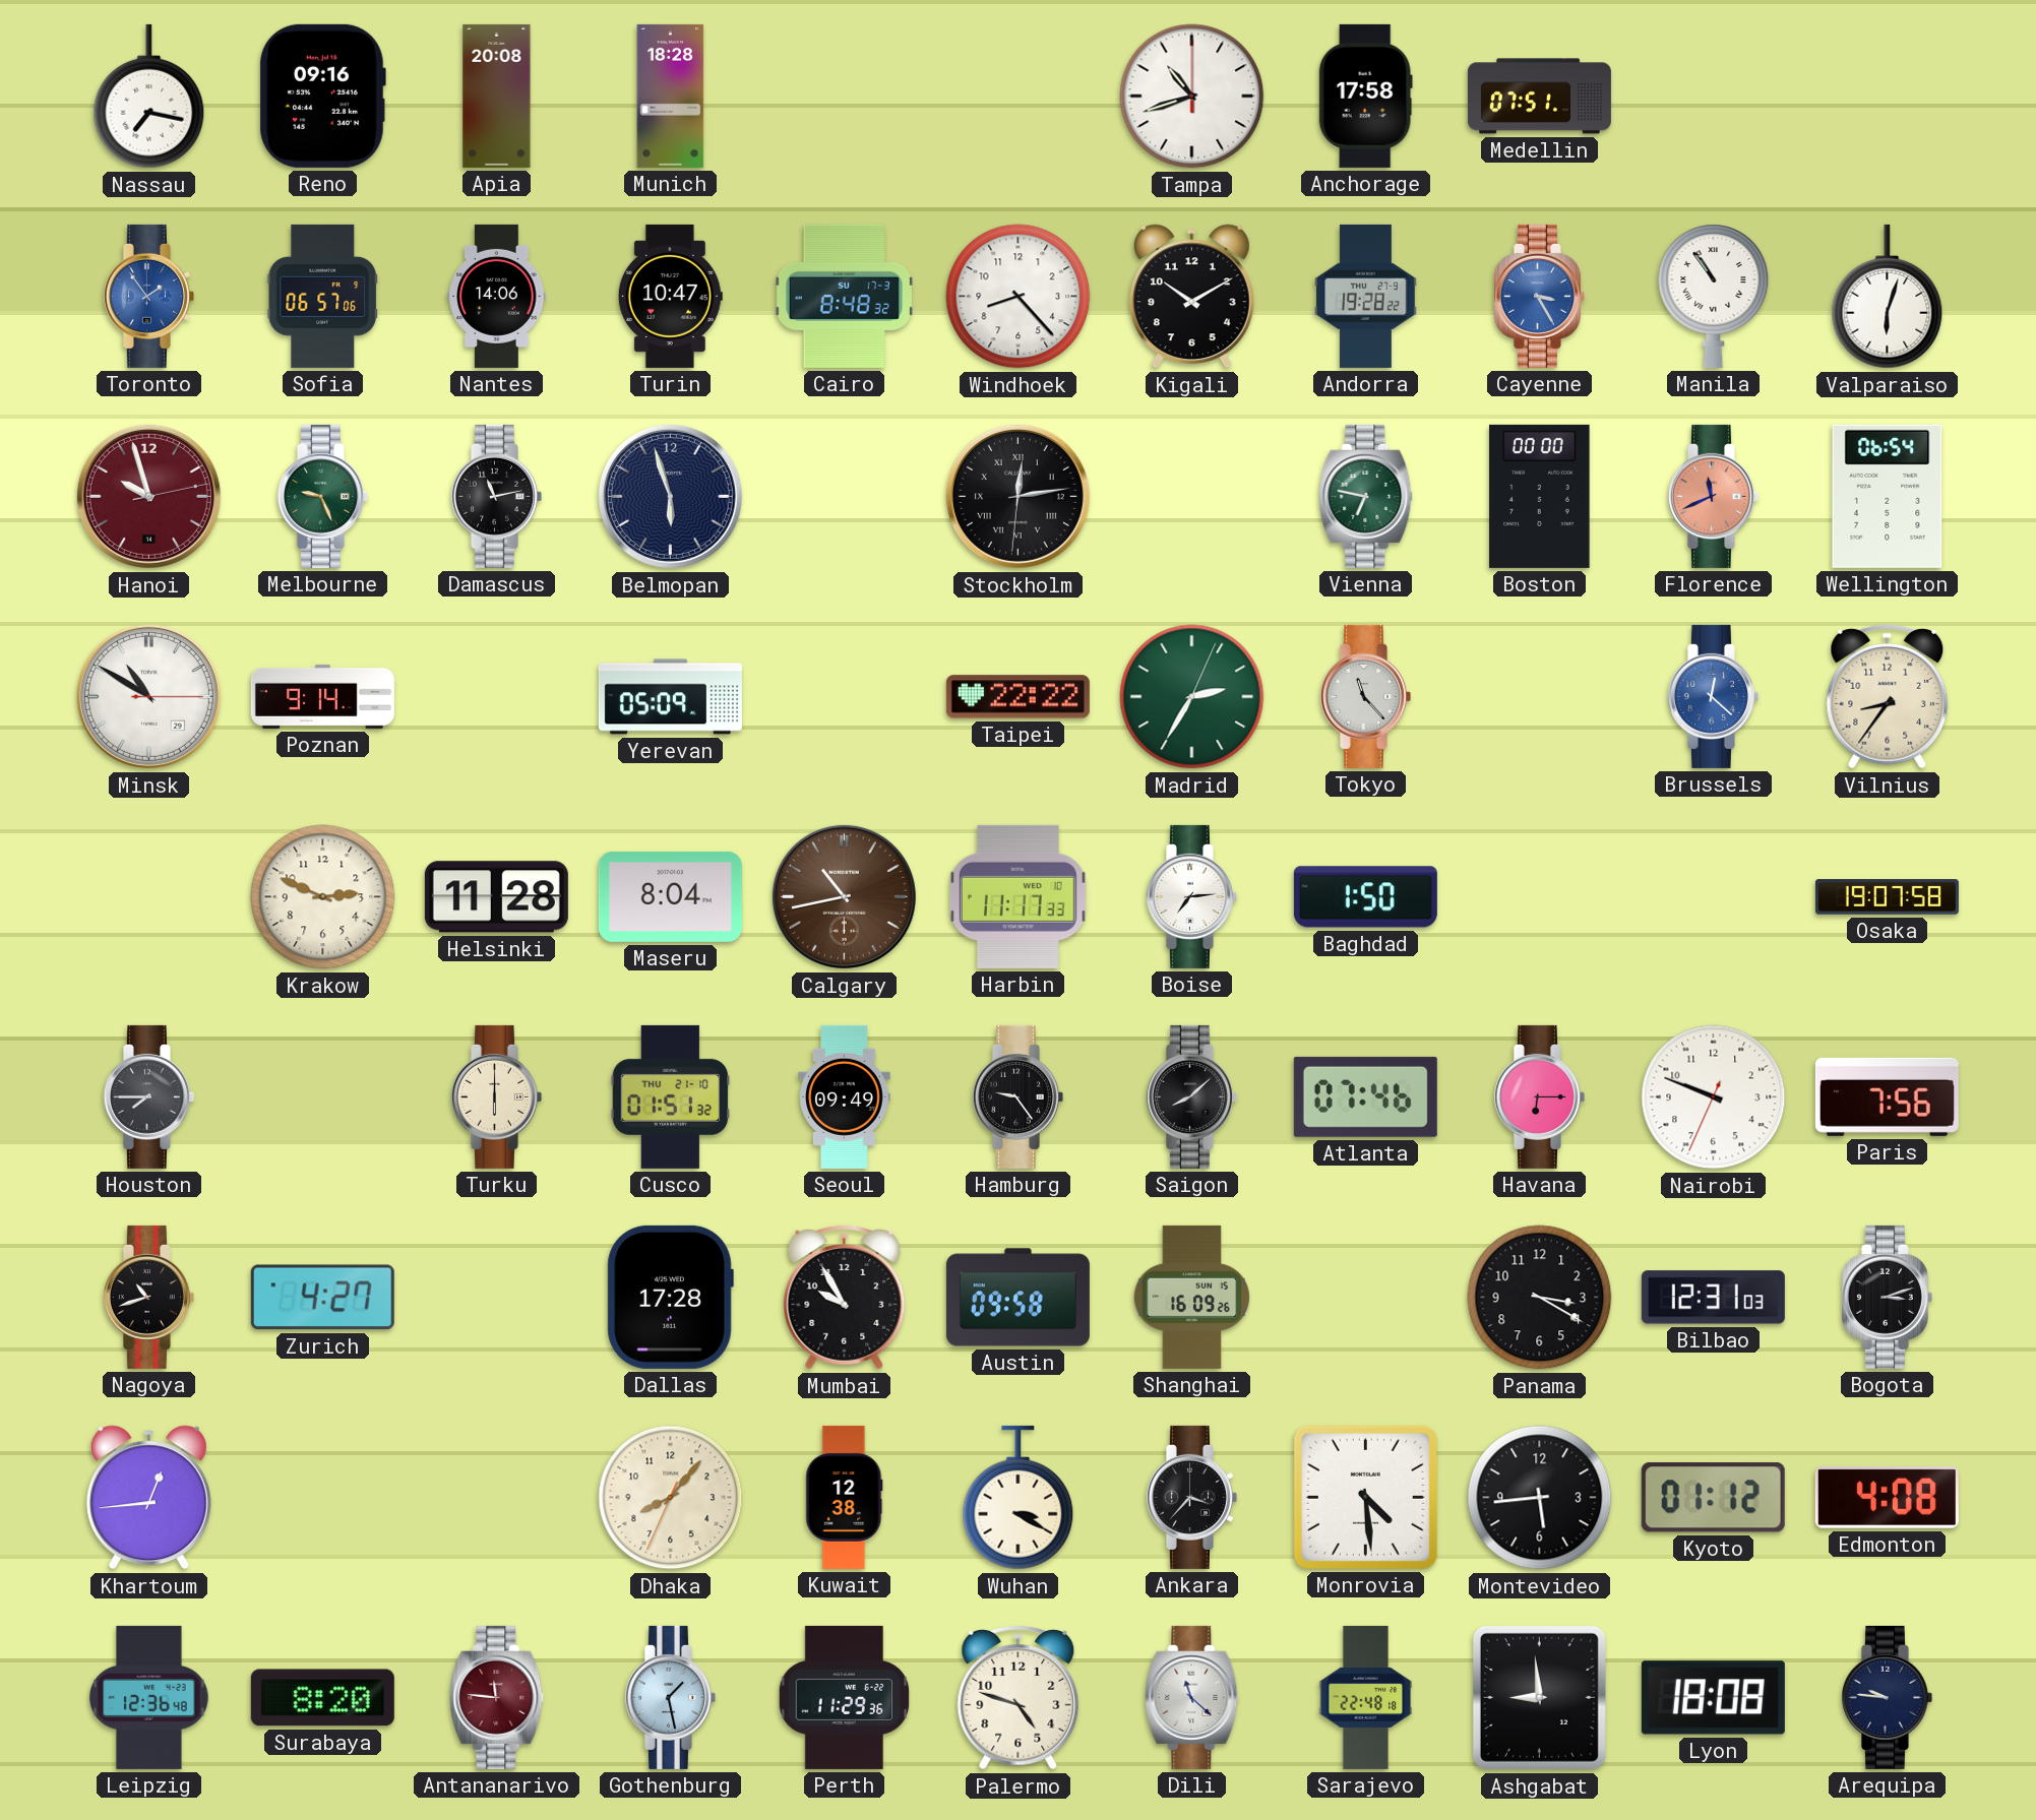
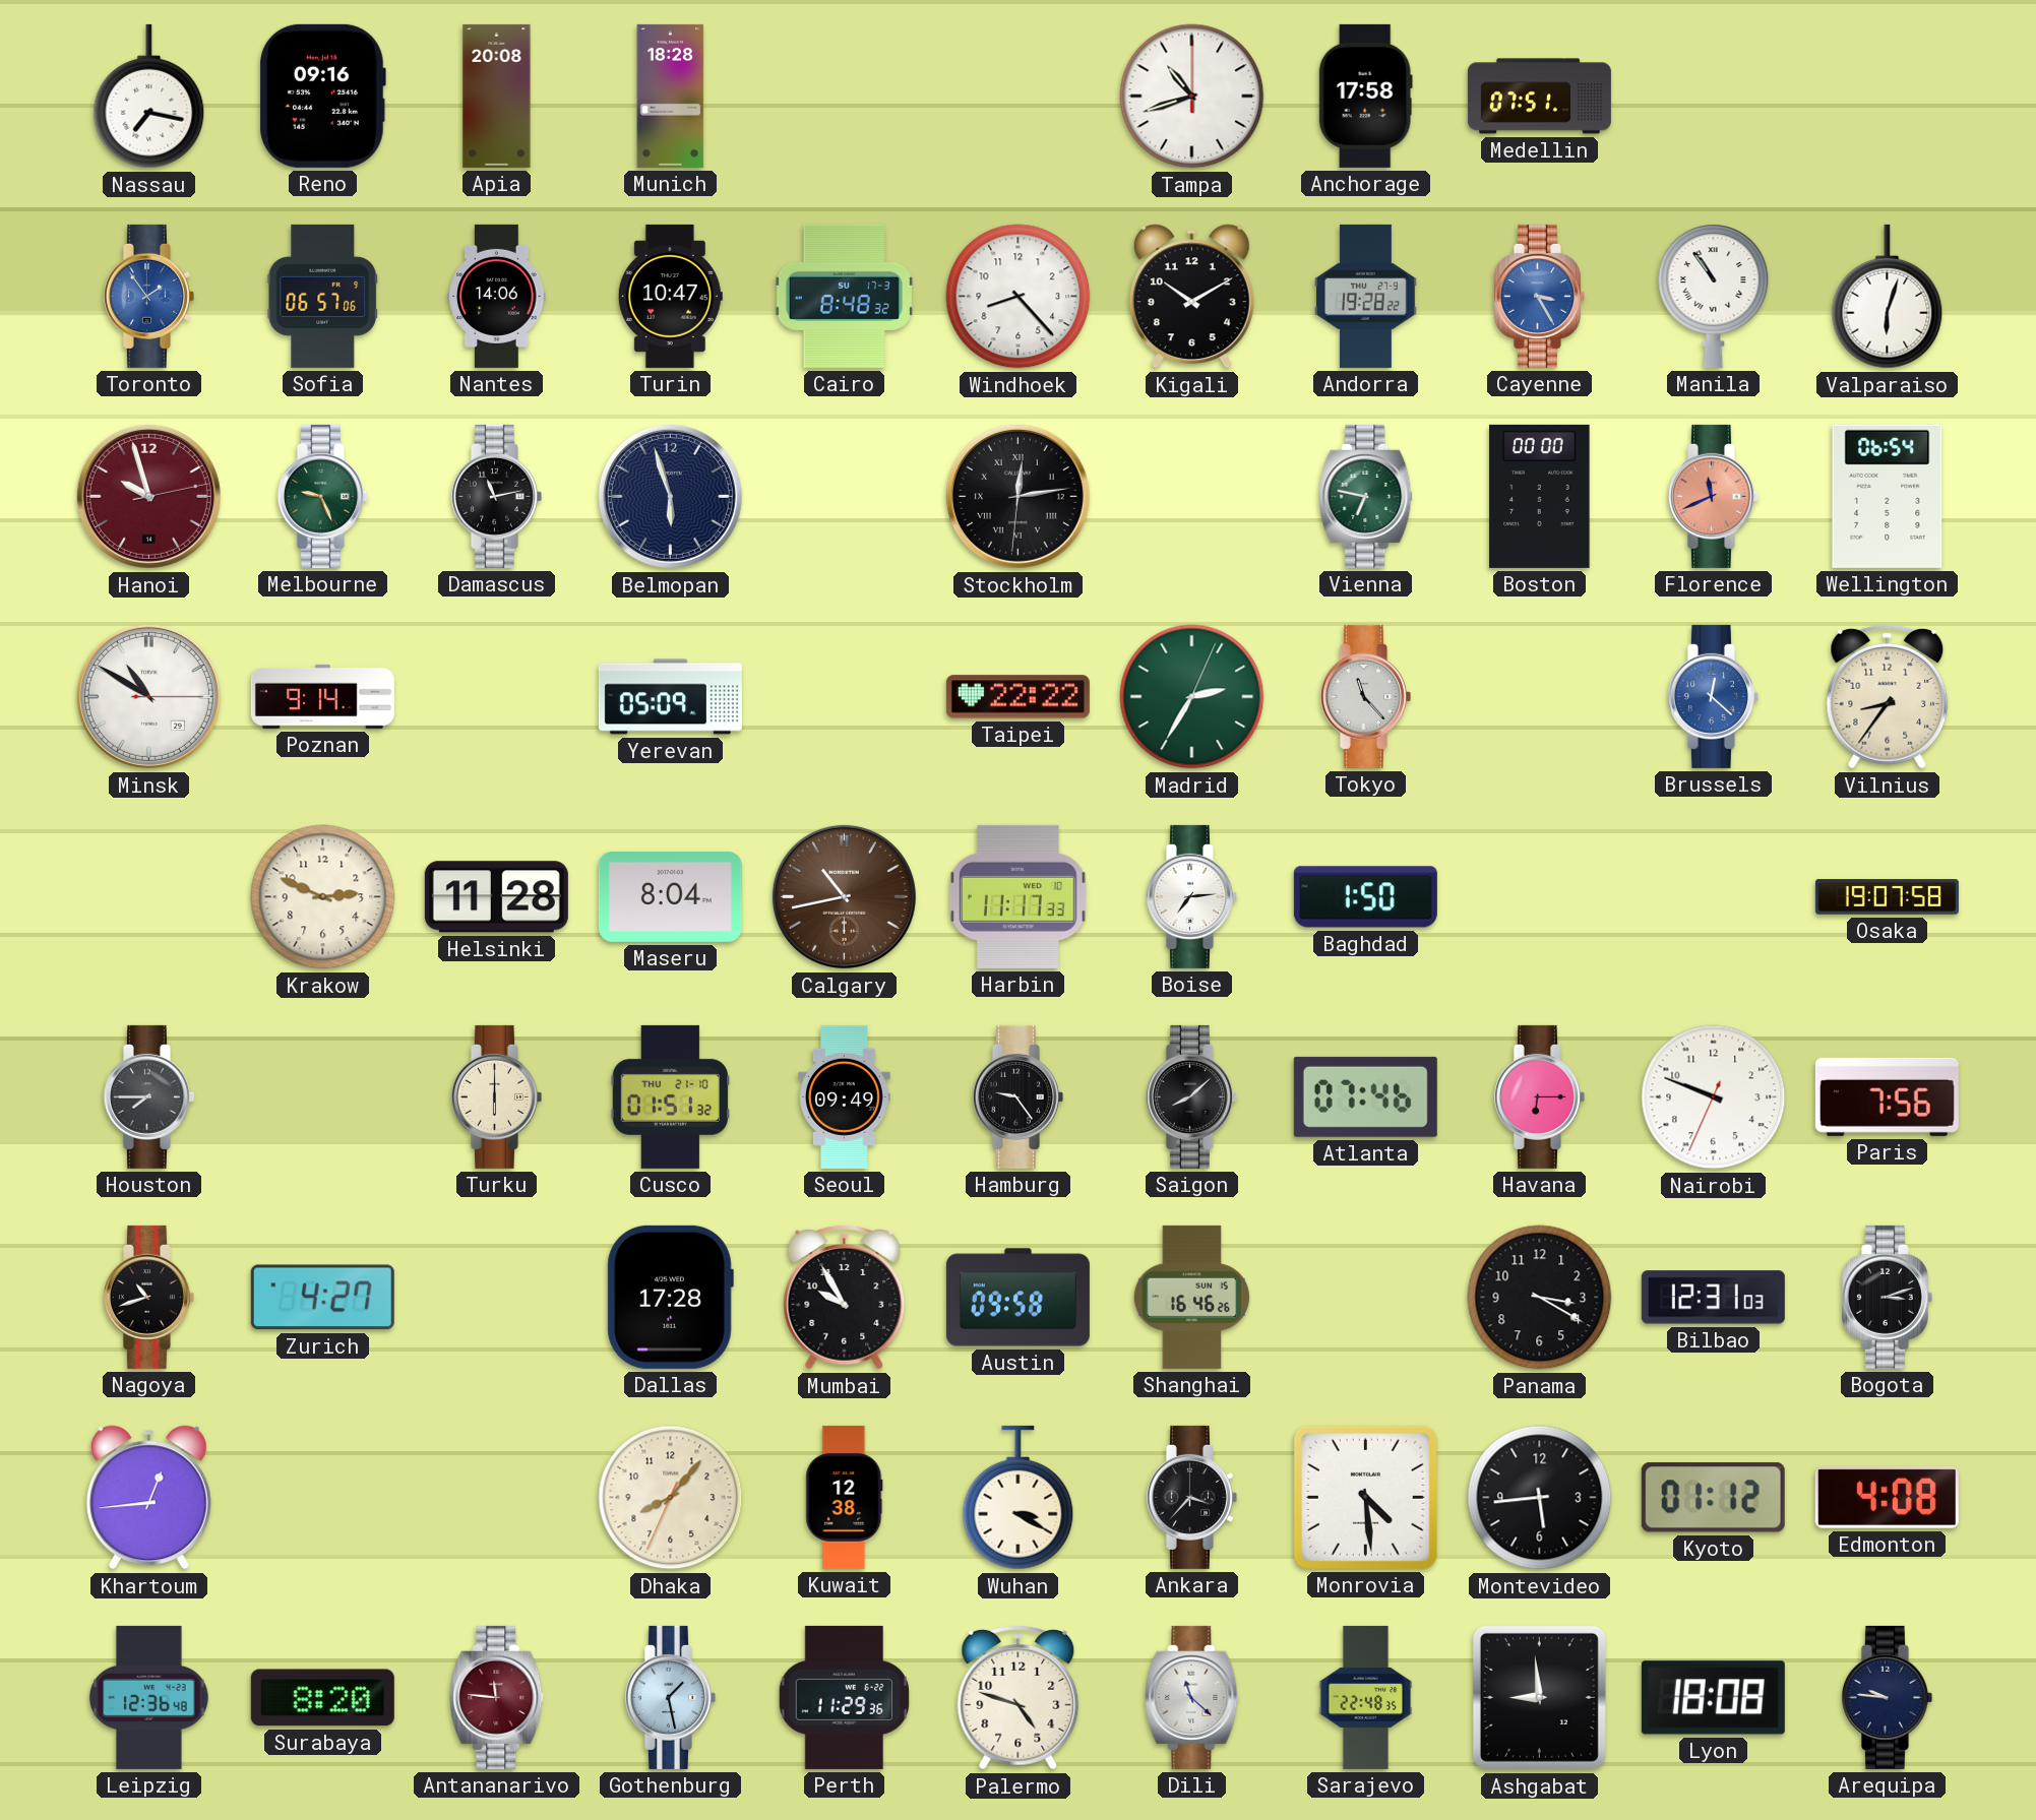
Shanghai: 16:09 -> 16:46
Sarajevo: 22:48:18 -> 22:48:35
